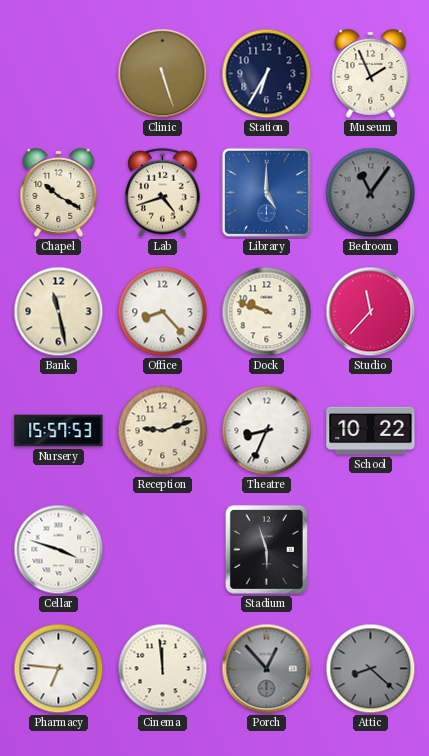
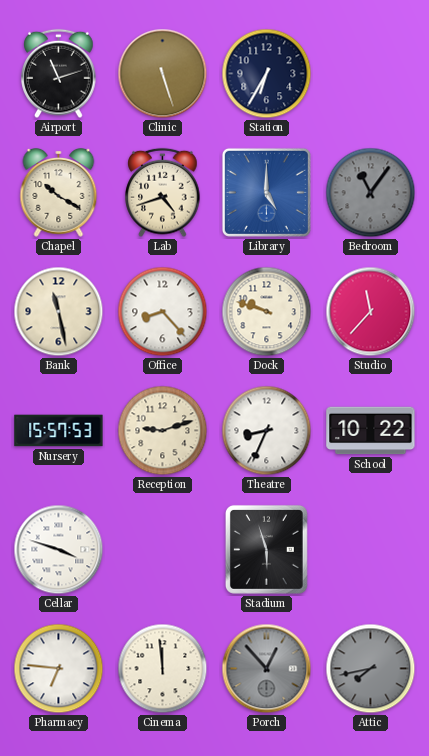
Airport: none -> 11:12
Museum: 1:56 -> none
Attic: 8:22 -> 7:43
